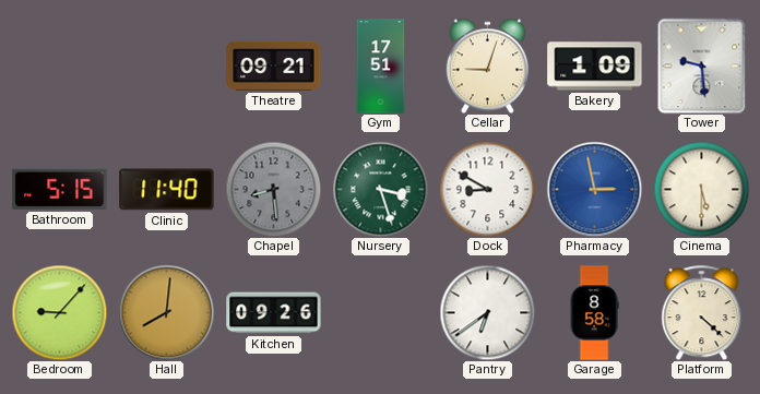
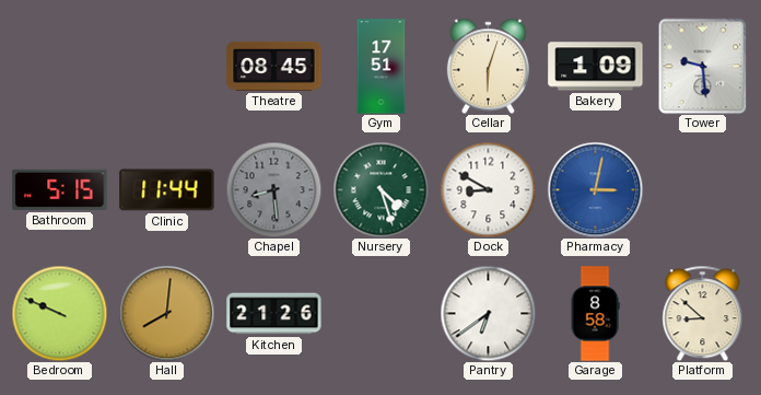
Theatre: 09:21 -> 08:45
Cellar: 9:03 -> 6:03
Clinic: 11:40 -> 11:44
Nursery: 3:27 -> 4:27
Pharmacy: 2:58 -> 3:02
Cinema: 5:30 -> none
Bedroom: 9:07 -> 9:49
Kitchen: 09:26 -> 21:26
Platform: 4:22 -> 8:52
